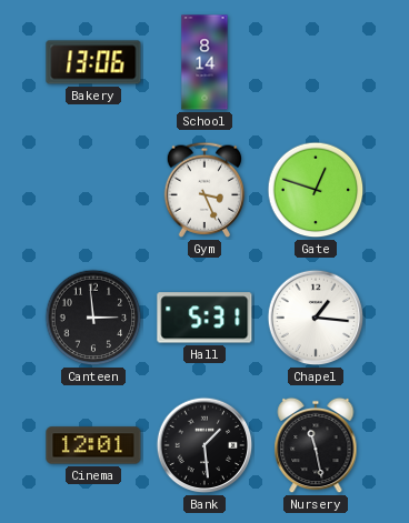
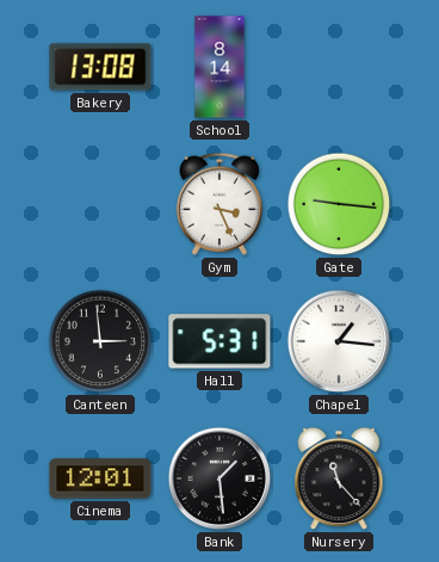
Bakery: 13:06 -> 13:08
Gate: 12:48 -> 9:16
Nursery: 11:28 -> 11:23
